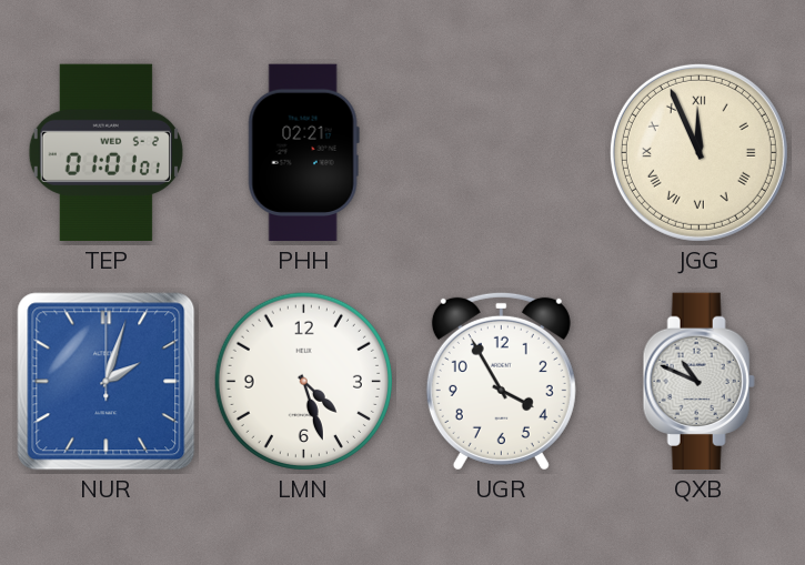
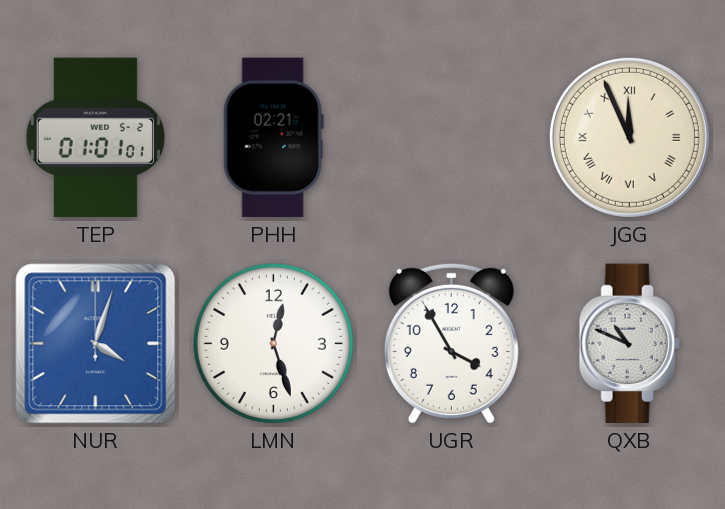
NUR: 2:03 -> 4:03
LMN: 4:27 -> 12:27
